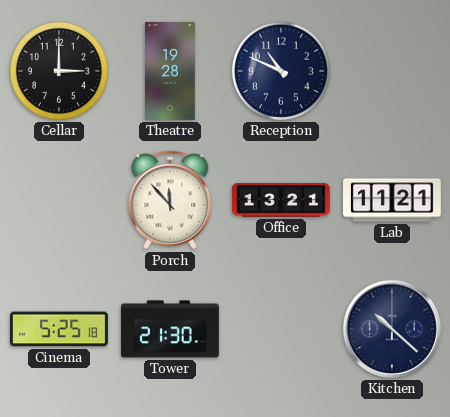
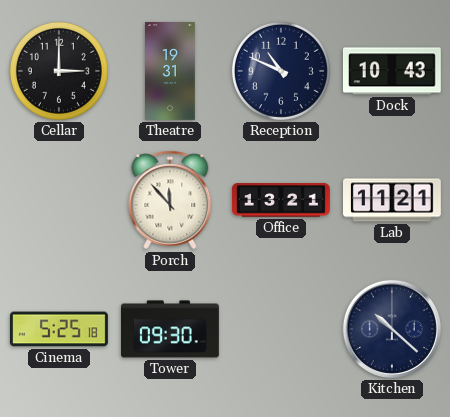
Theatre: 19:28 -> 19:31
Dock: none -> 10:43
Tower: 21:30 -> 09:30
